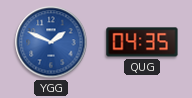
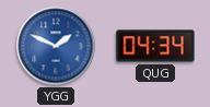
QUG: 04:35 -> 04:34
